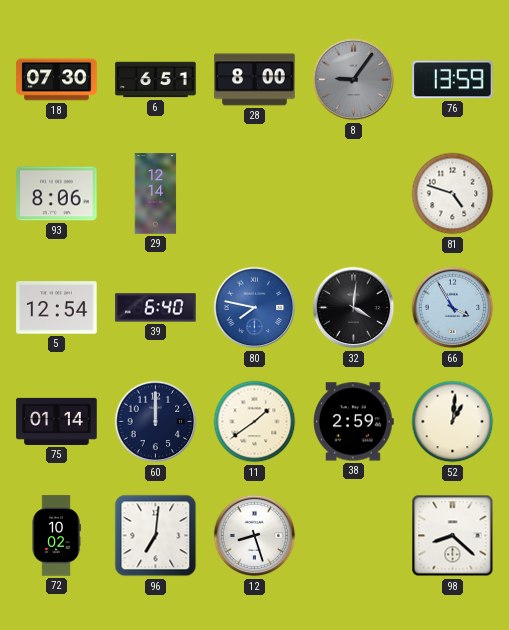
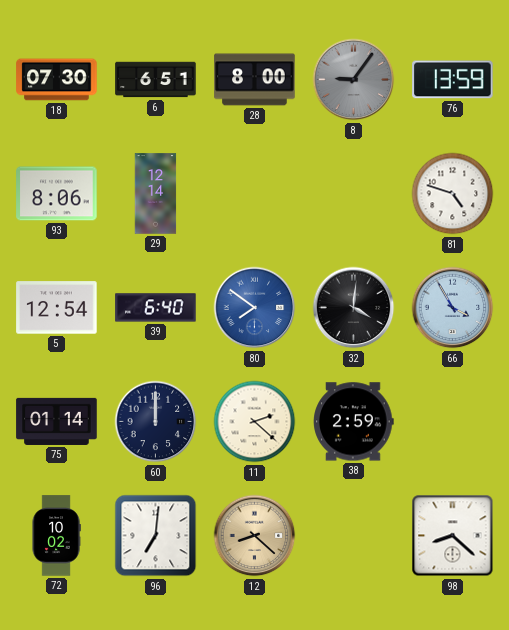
80: 7:47 -> 7:51
11: 1:39 -> 2:22
52: 1:01 -> none
12: 8:27 -> 8:22
12 dial: white -> champagne
